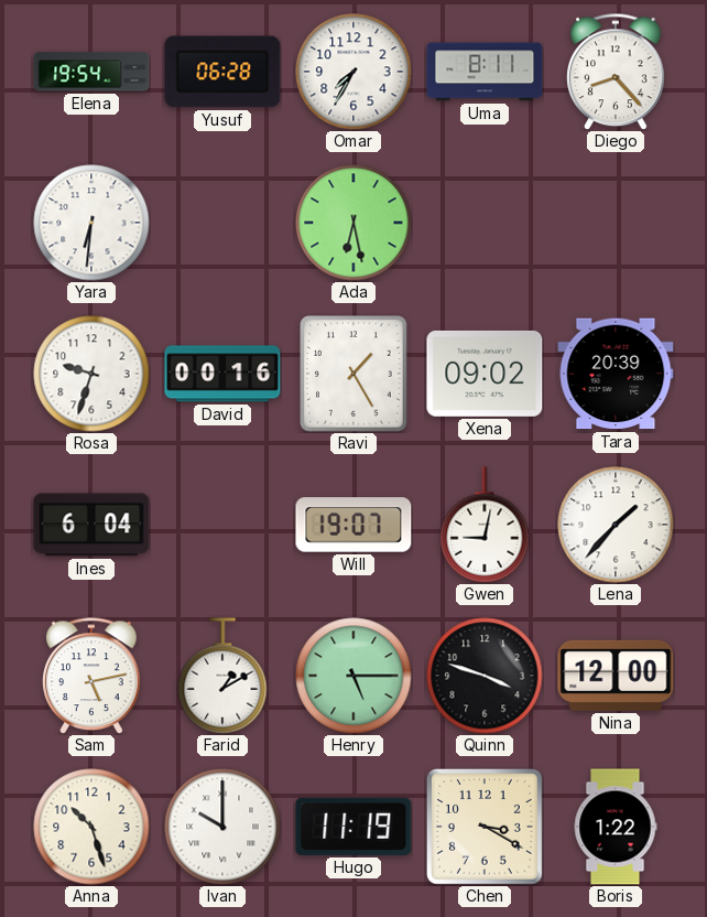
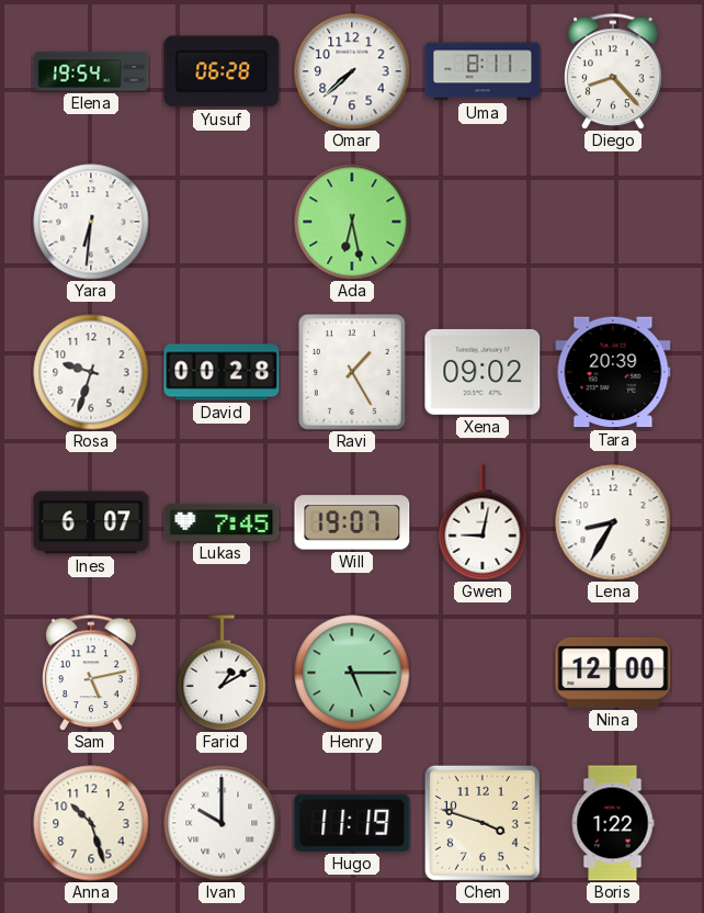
Omar: 7:35 -> 7:38
David: 00:16 -> 00:28
Ines: 6:04 -> 6:07
Lukas: none -> 7:45
Lena: 1:37 -> 8:35
Quinn: 3:48 -> none
Chen: 3:20 -> 3:48
